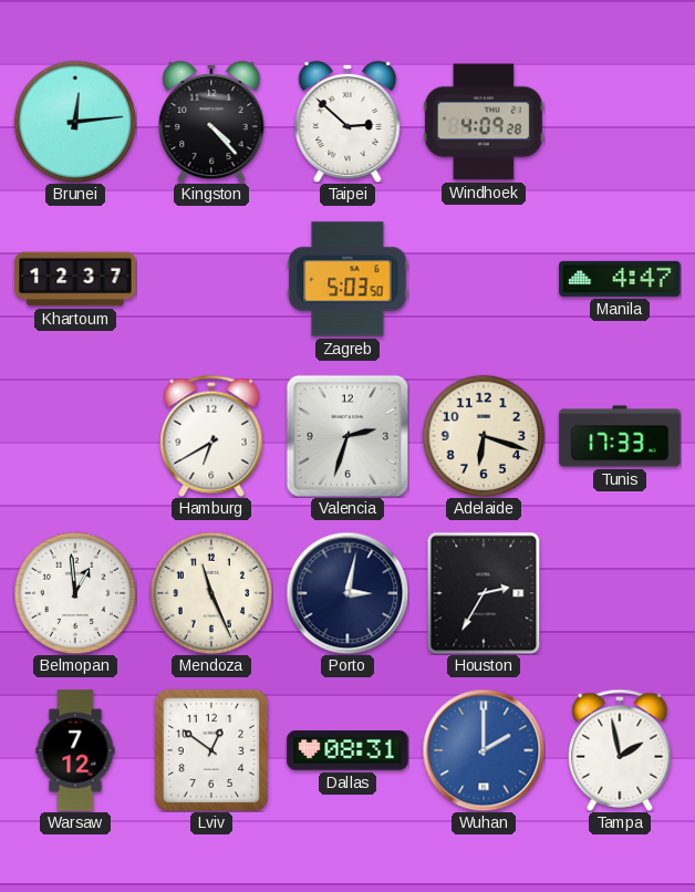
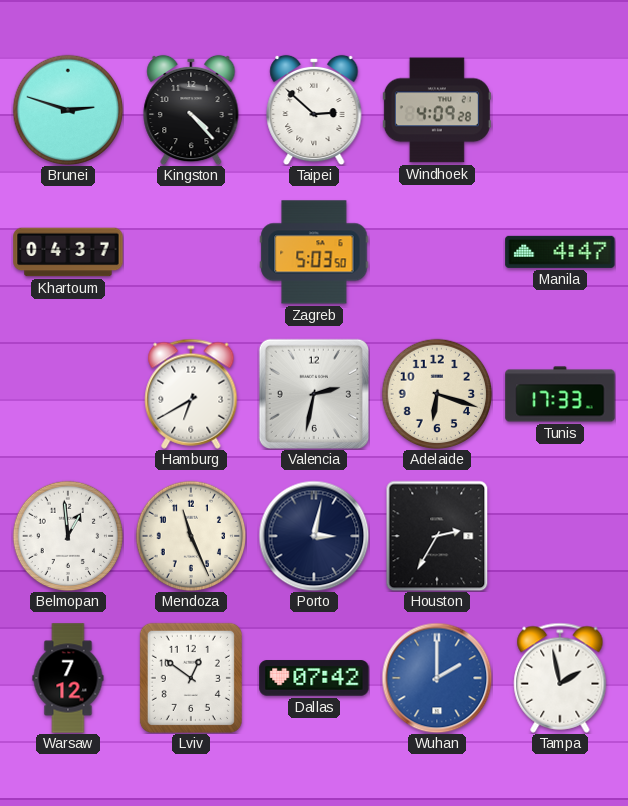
Brunei: 12:14 -> 2:48
Khartoum: 12:37 -> 04:37
Valencia: 2:33 -> 2:32
Dallas: 08:31 -> 07:42
